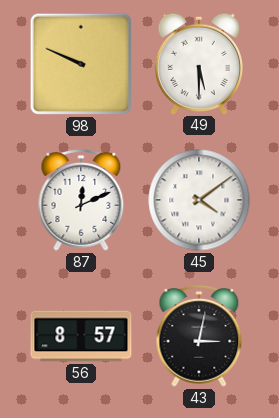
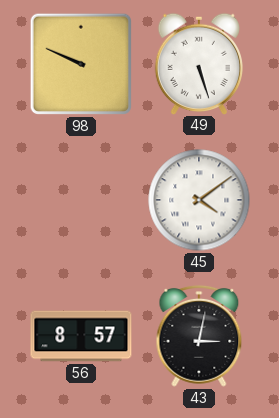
49: 5:30 -> 5:27
87: 12:11 -> none
